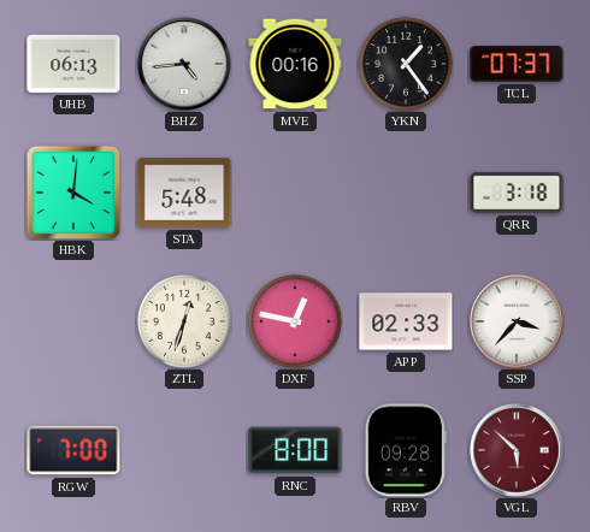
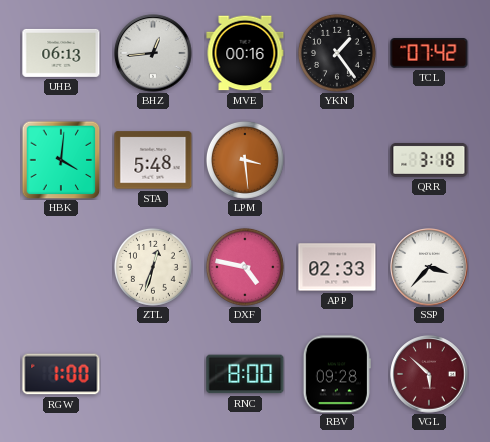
BHZ: 4:44 -> 12:44
TCL: 07:37 -> 07:42
LPM: none -> 3:29
DXF: 12:47 -> 4:47
RGW: 7:00 -> 1:00
